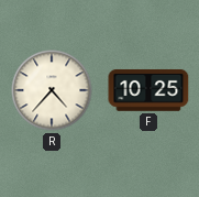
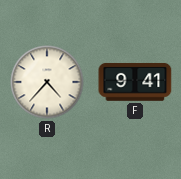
F: 10:25 -> 9:41
